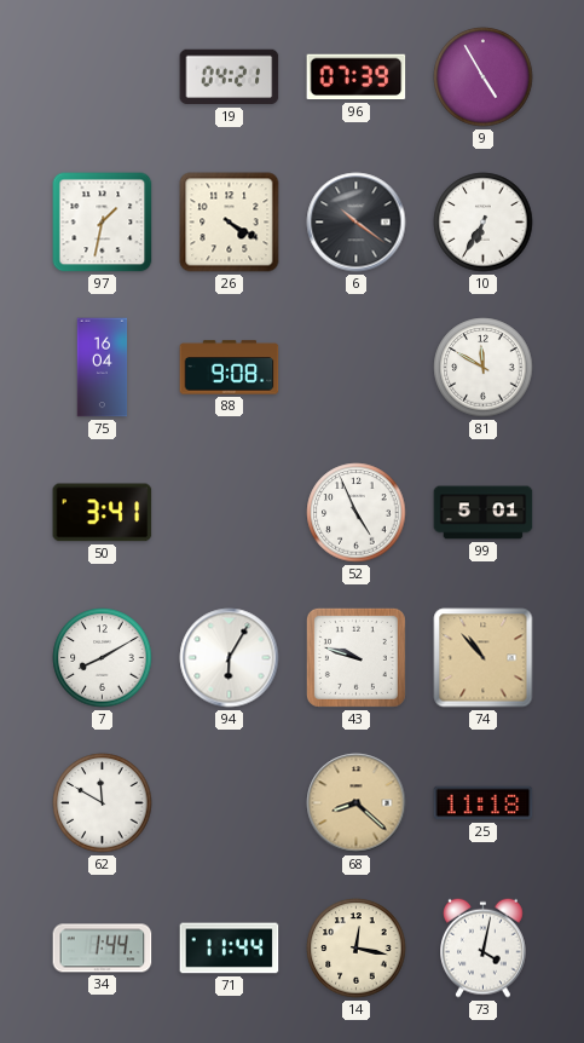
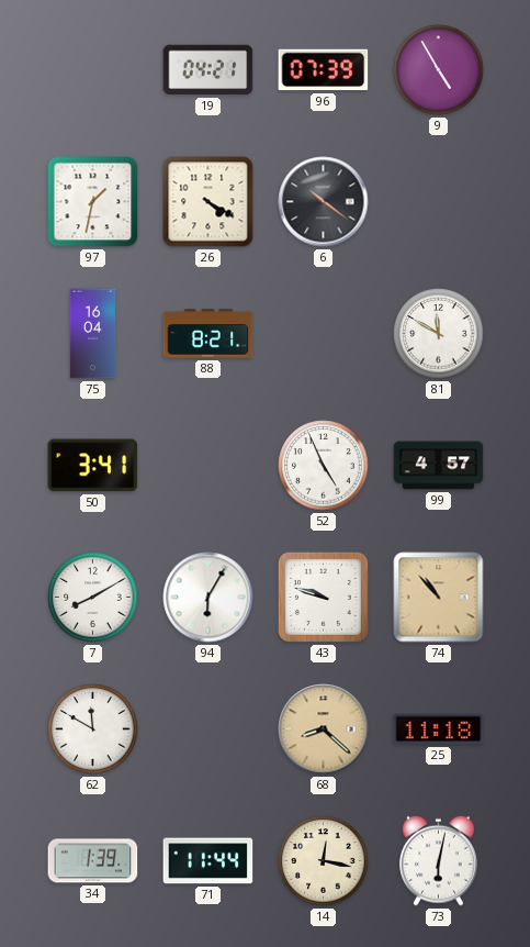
10: 6:35 -> none
88: 9:08 -> 8:21
99: 5:01 -> 4:57
34: 1:44 -> 1:39
73: 4:02 -> 6:02
